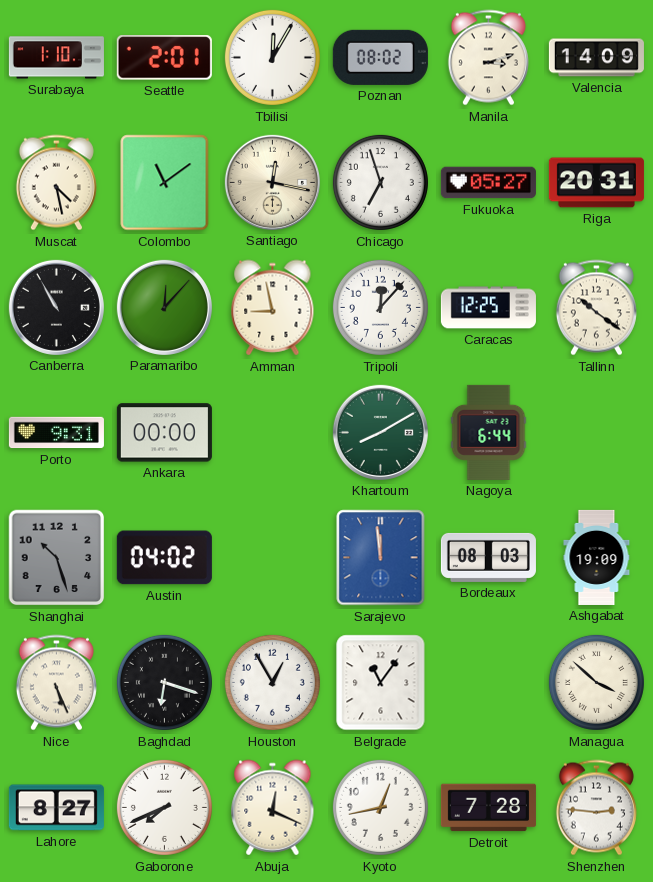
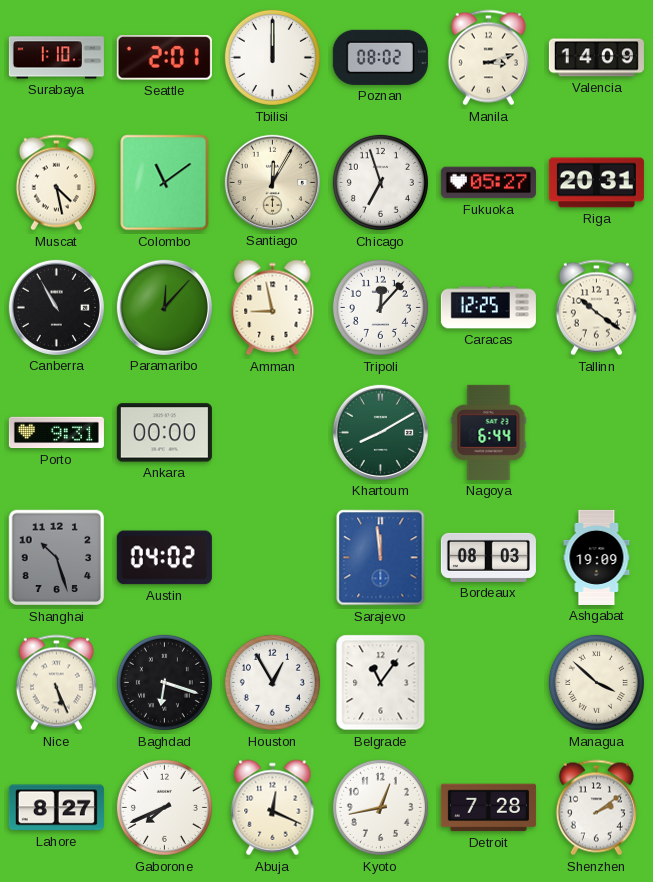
Tbilisi: 12:05 -> 12:00
Santiago: 12:17 -> 12:05
Shenzhen: 2:46 -> 2:09
